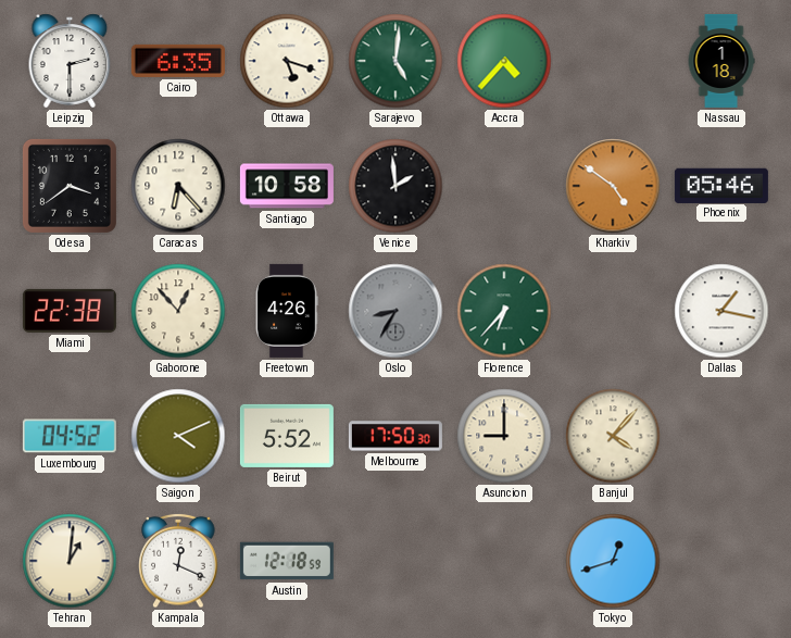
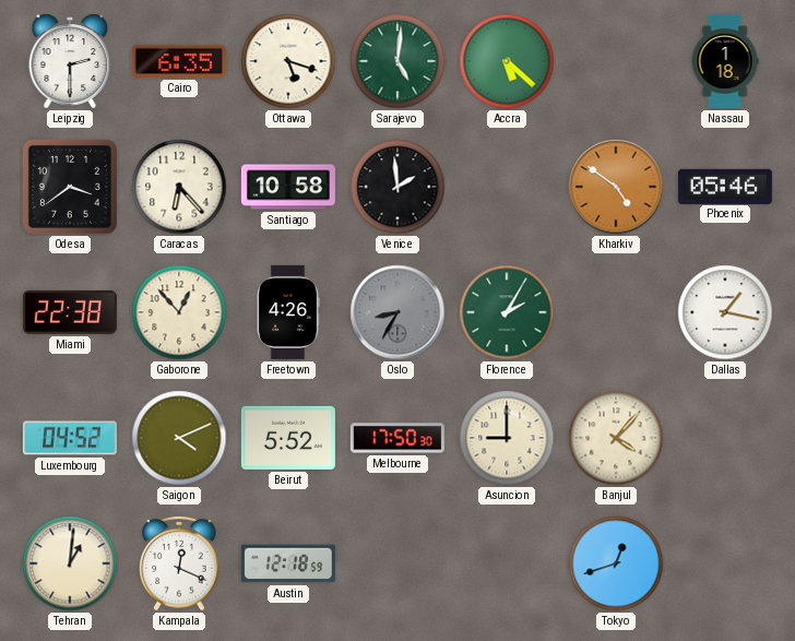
Accra: 4:37 -> 5:22
Florence: 6:37 -> 2:05
